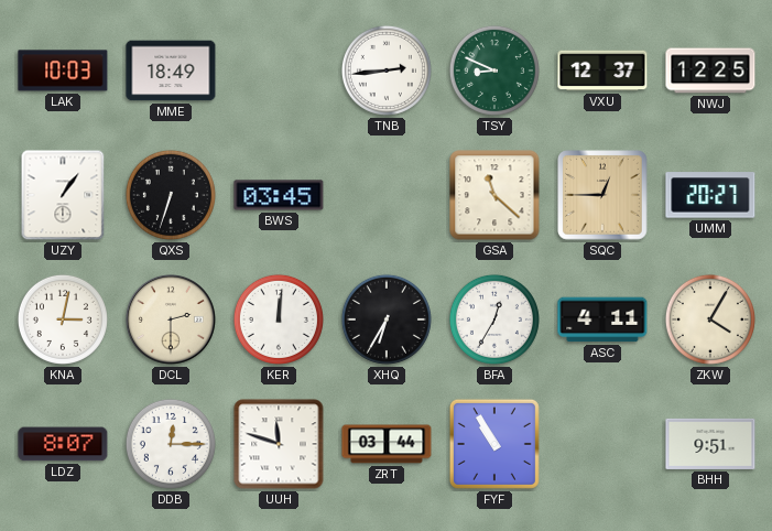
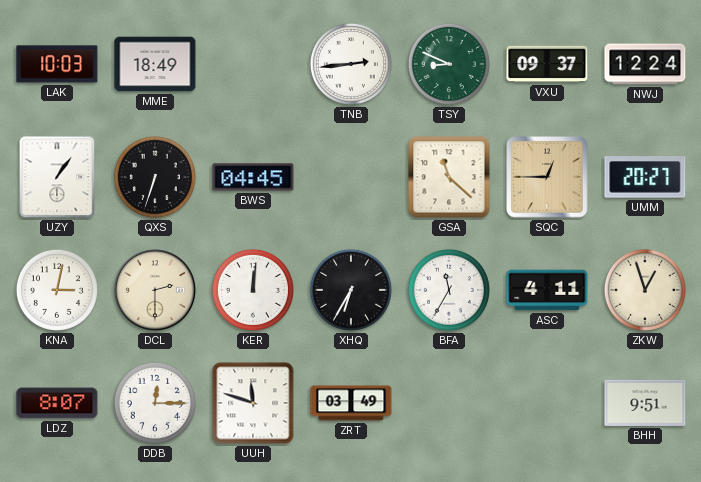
VXU: 12:37 -> 09:37
NWJ: 12:25 -> 12:24
BWS: 03:45 -> 04:45
BFA: 12:35 -> 11:35
ZKW: 4:05 -> 12:57
ZRT: 03:44 -> 03:49
FYF: 10:55 -> none
